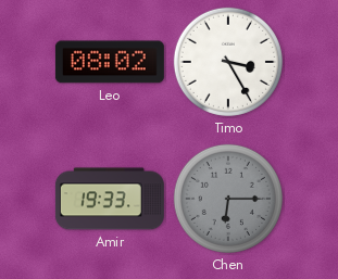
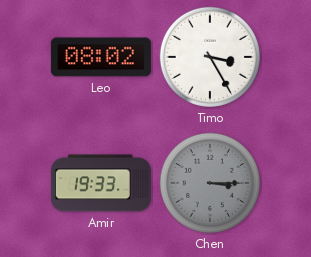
Chen: 6:15 -> 3:15
